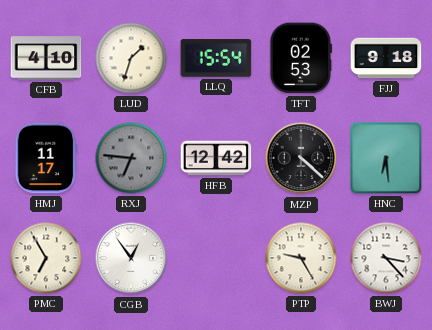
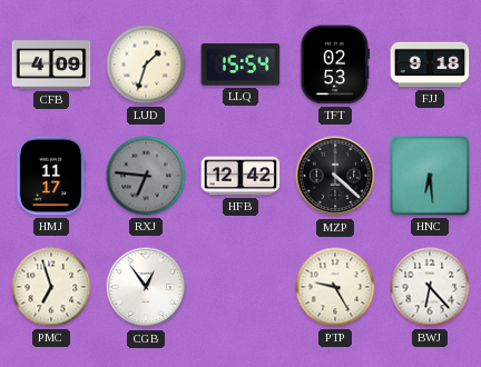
CFB: 4:10 -> 4:09
PMC: 6:55 -> 6:57
BWJ: 3:23 -> 6:23
